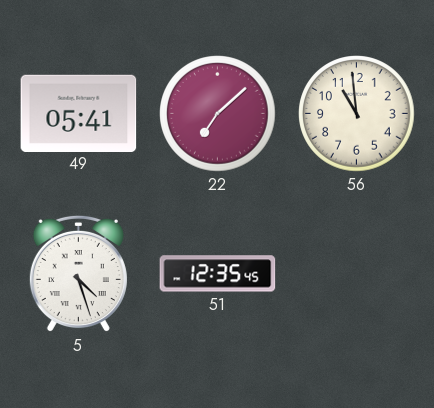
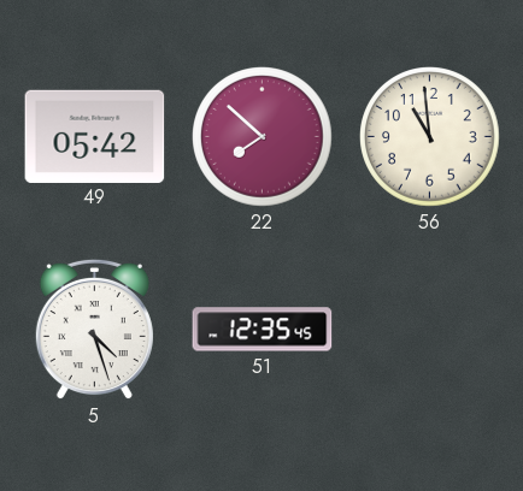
49: 05:41 -> 05:42
22: 7:08 -> 7:52
